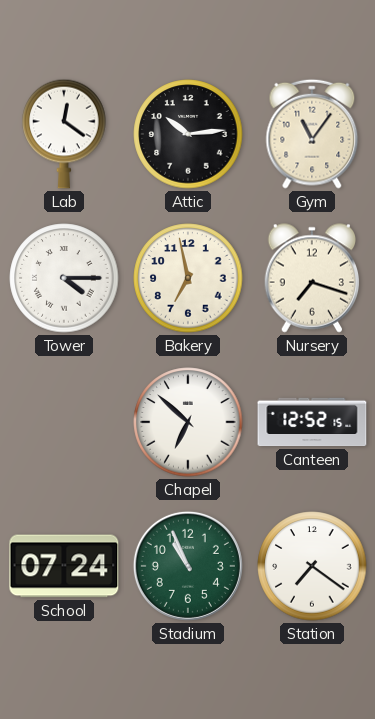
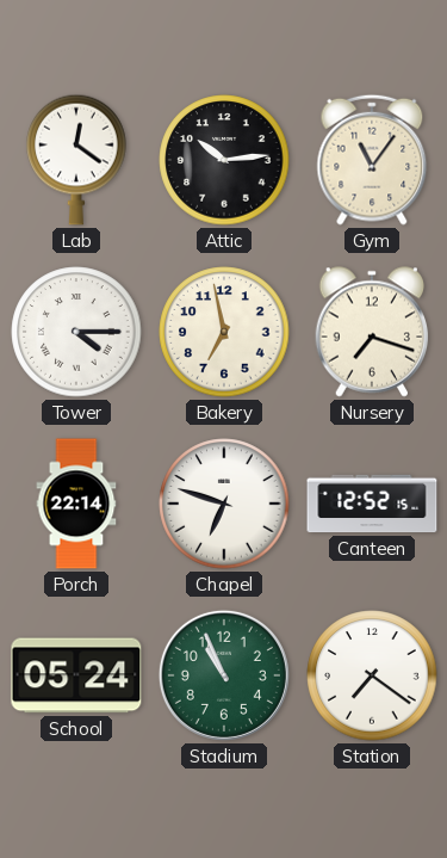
Porch: none -> 22:14
Chapel: 6:52 -> 6:48
School: 07:24 -> 05:24
